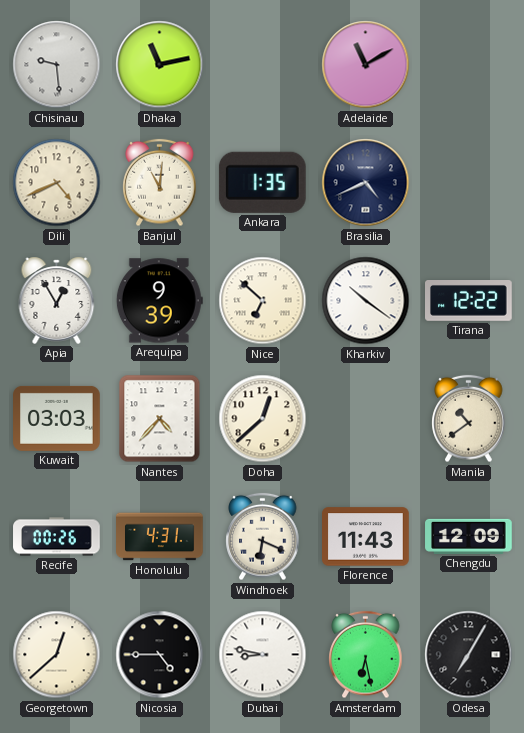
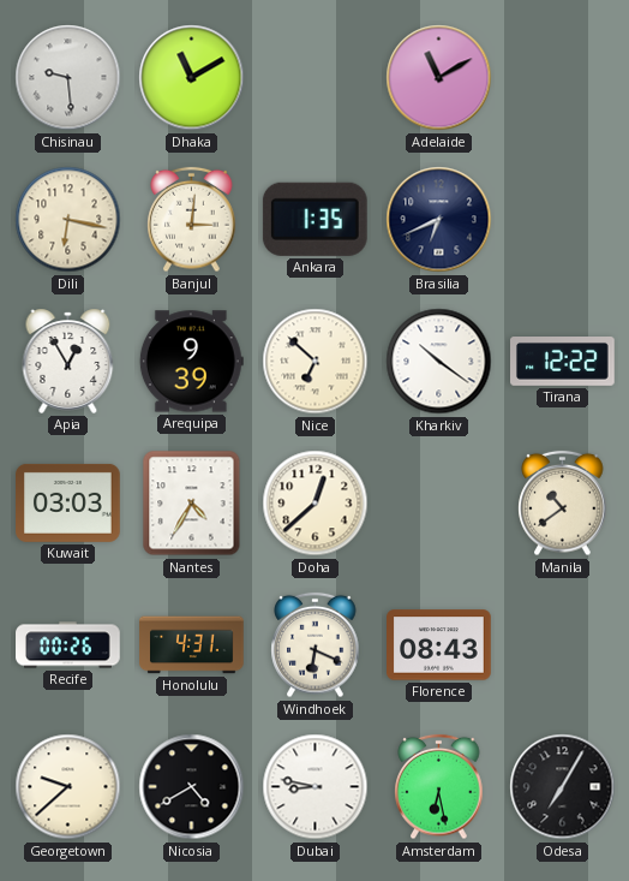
Dhaka: 11:13 -> 11:10
Dili: 4:41 -> 6:17
Banjul: 11:01 -> 3:01
Brasilia: 4:41 -> 6:41
Nantes: 4:37 -> 4:35
Florence: 11:43 -> 08:43
Chengdu: 12:09 -> none
Georgetown: 12:38 -> 9:38
Nicosia: 4:45 -> 4:40
